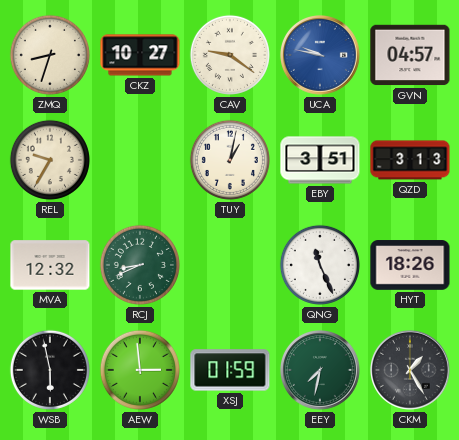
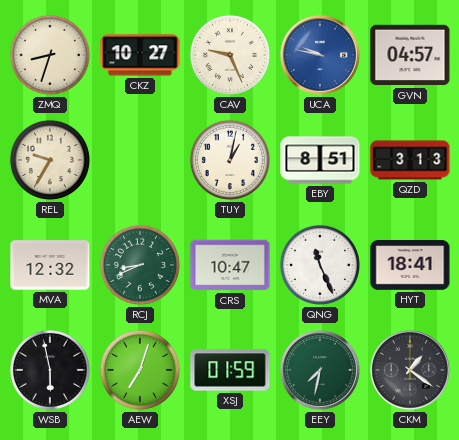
CAV: 9:21 -> 9:26
EBY: 3:51 -> 8:51
CRS: none -> 10:47
HYT: 18:26 -> 18:41
AEW: 2:59 -> 7:03
CKM: 1:25 -> 1:21
